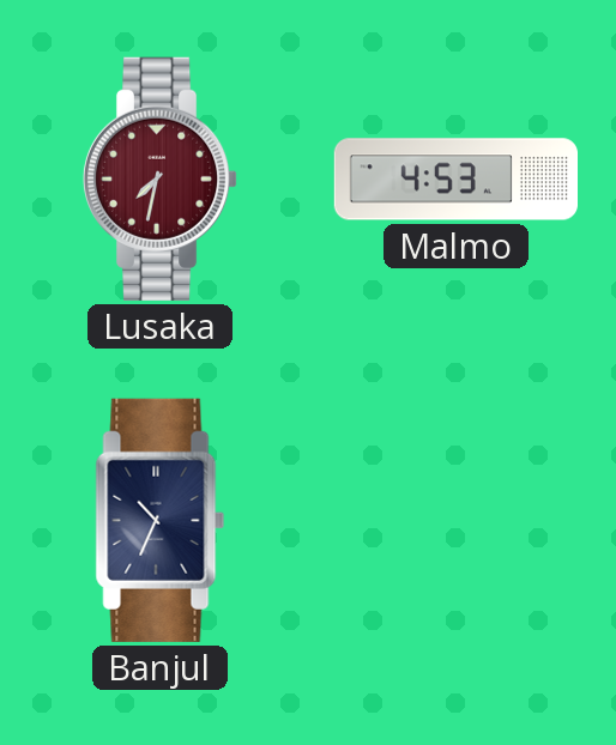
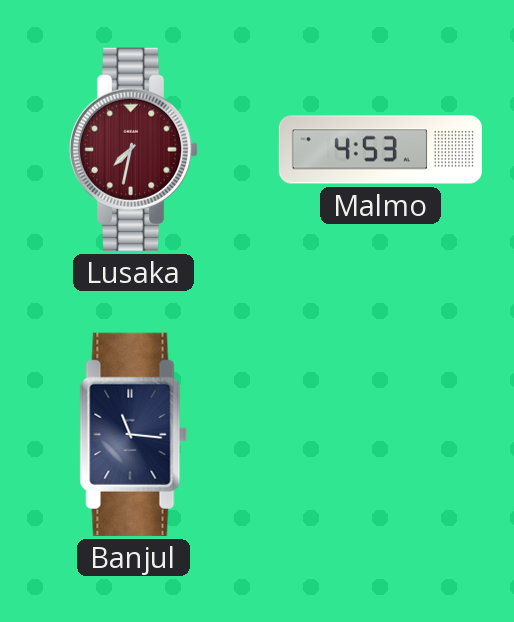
Banjul: 10:34 -> 11:16
